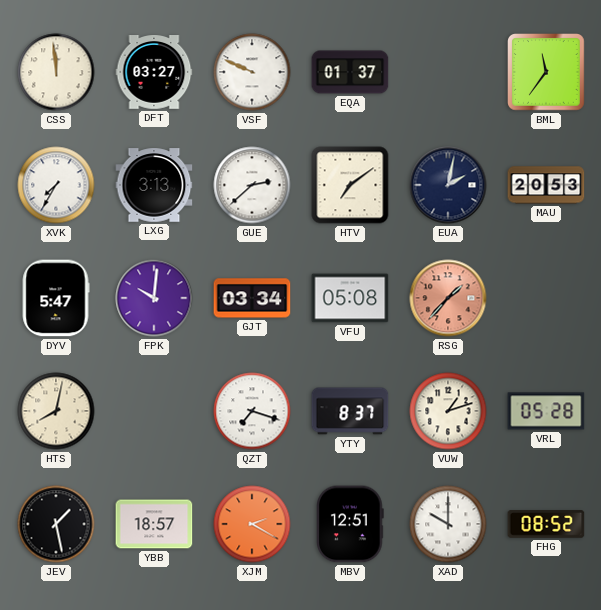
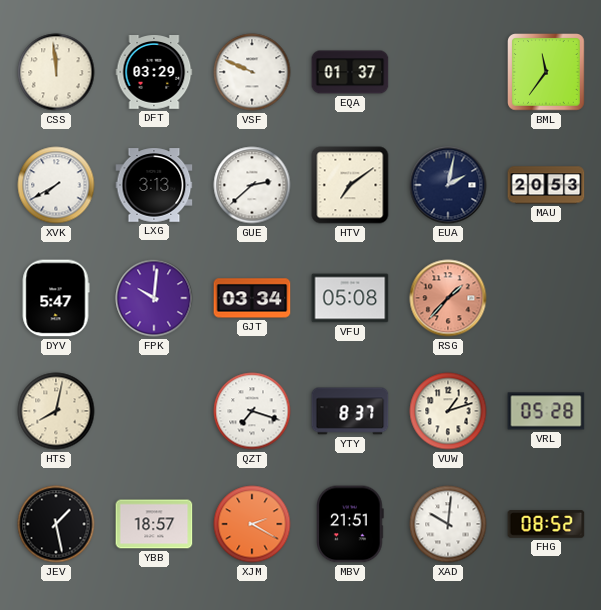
DFT: 03:27 -> 03:29
XVK: 7:35 -> 7:40
MBV: 12:51 -> 21:51
XAD: 10:00 -> 10:01
